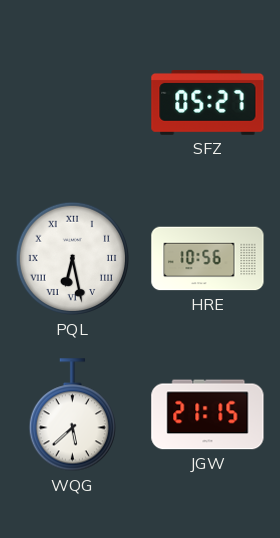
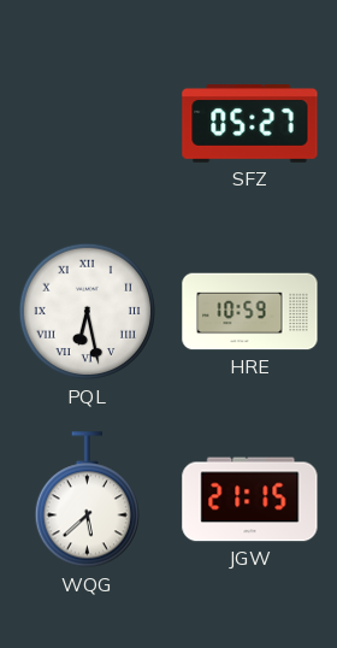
HRE: 10:56 -> 10:59
